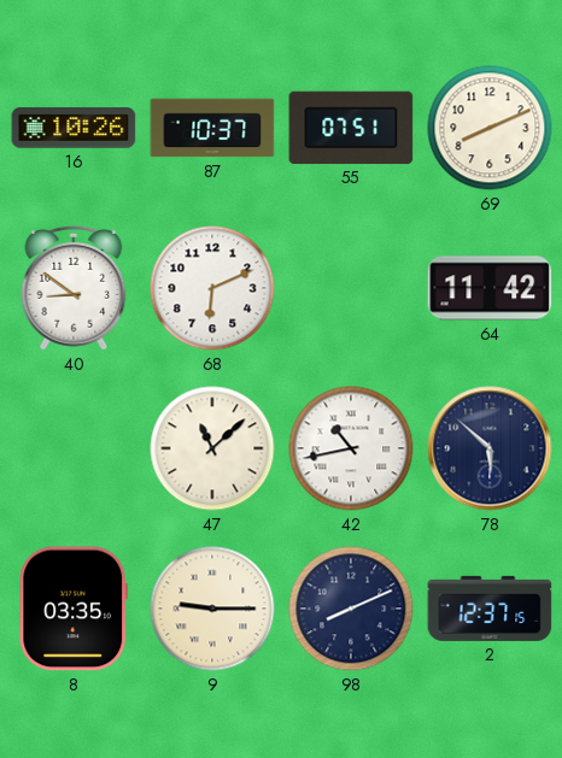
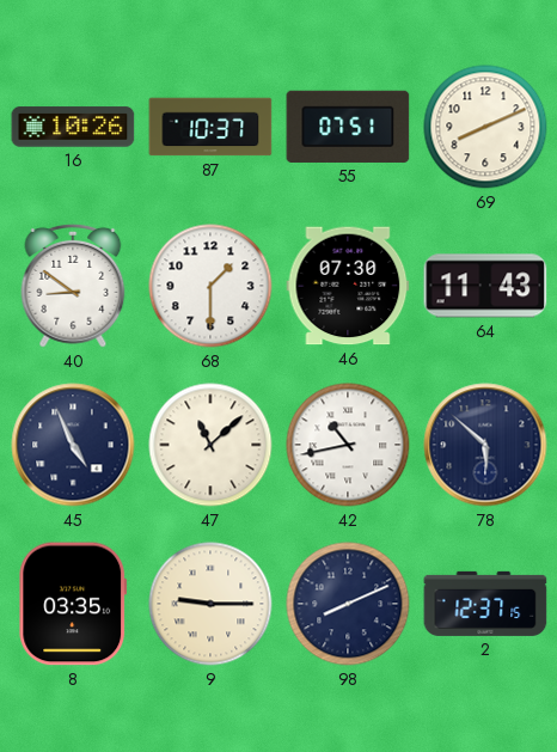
68: 6:11 -> 1:30
46: none -> 07:30
64: 11:42 -> 11:43
45: none -> 4:56
